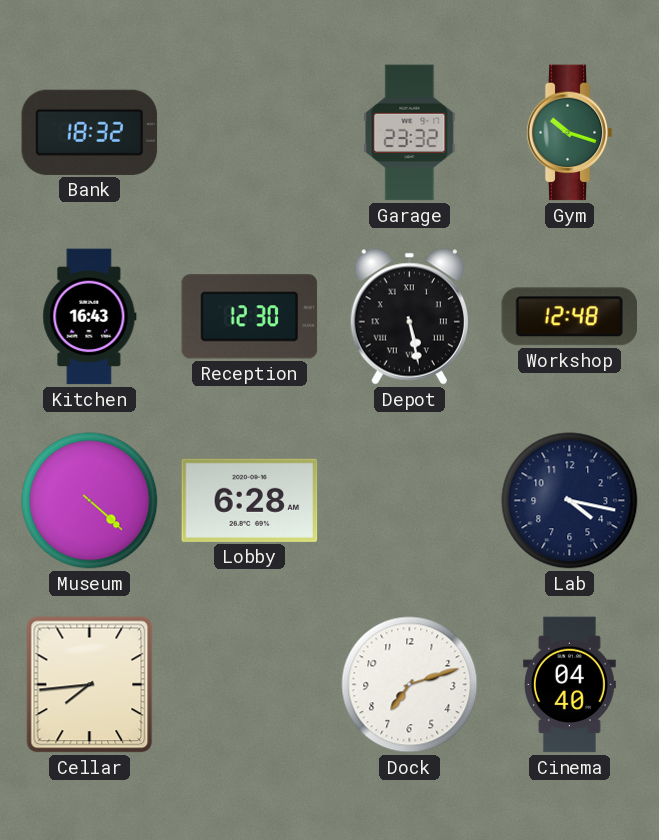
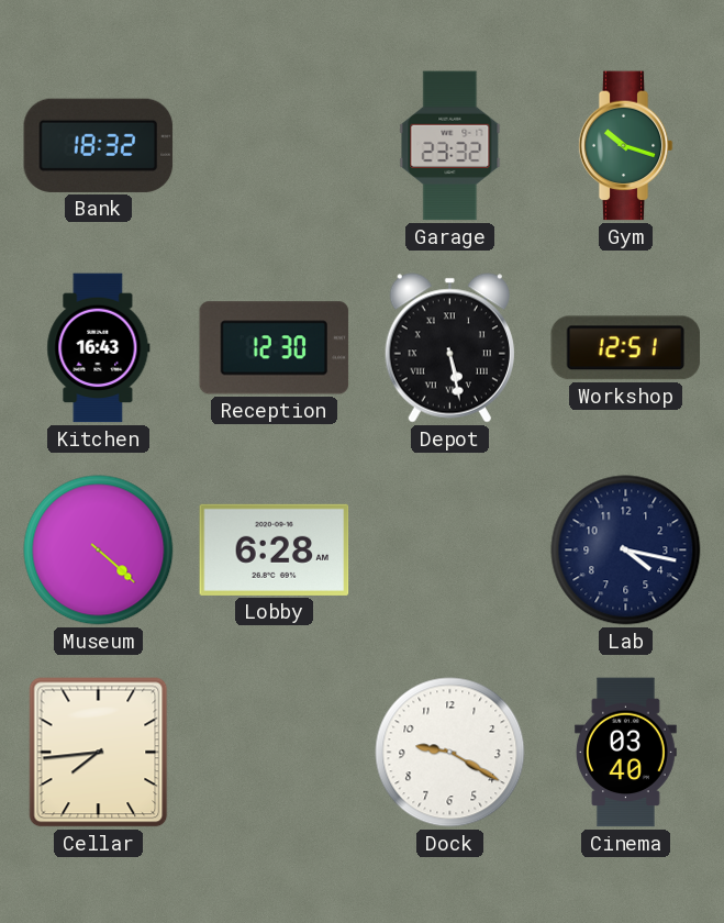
Workshop: 12:48 -> 12:51
Dock: 7:12 -> 9:20
Cinema: 04:40 -> 03:40
